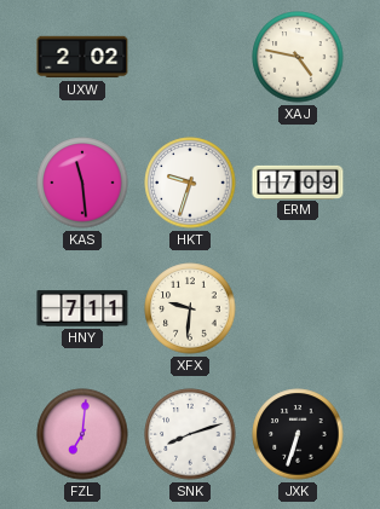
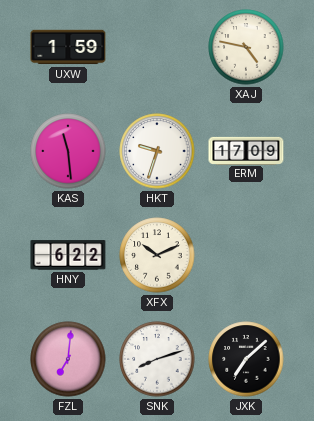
UXW: 2:02 -> 1:59
HNY: 7:11 -> 6:22
XFX: 9:31 -> 10:11
JXK: 6:33 -> 7:08
